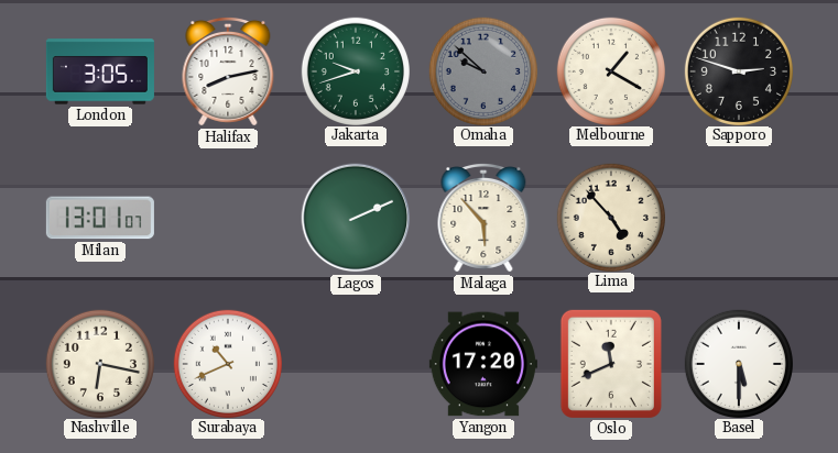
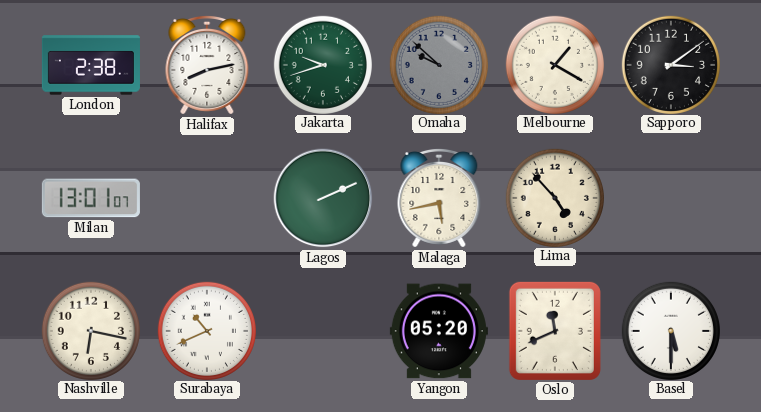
London: 3:05 -> 2:38
Sapporo: 2:48 -> 3:09
Malaga: 5:53 -> 5:43
Yangon: 17:20 -> 05:20
